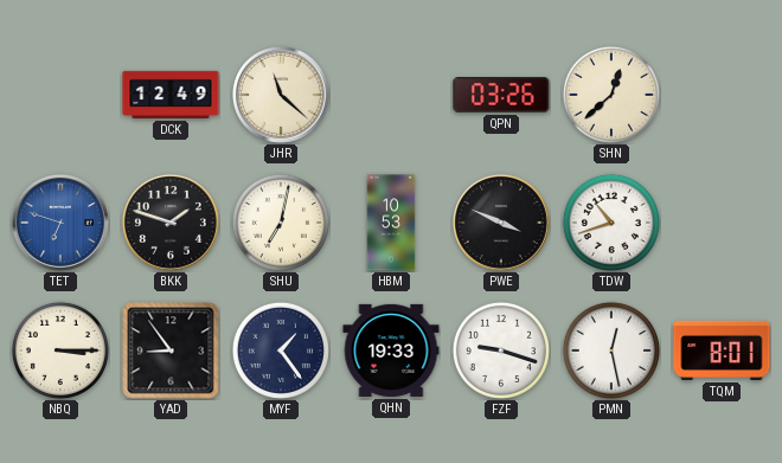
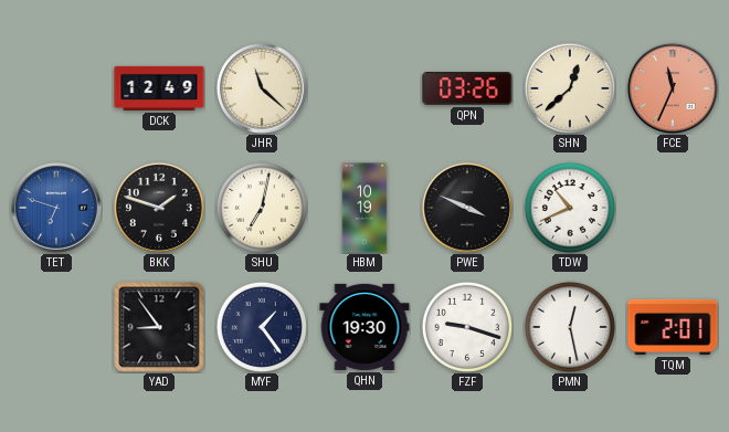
FCE: none -> 11:34
HBM: 10:53 -> 10:19
TDW: 10:42 -> 10:41
NBQ: 3:15 -> none
QHN: 19:33 -> 19:30
TQM: 8:01 -> 2:01
